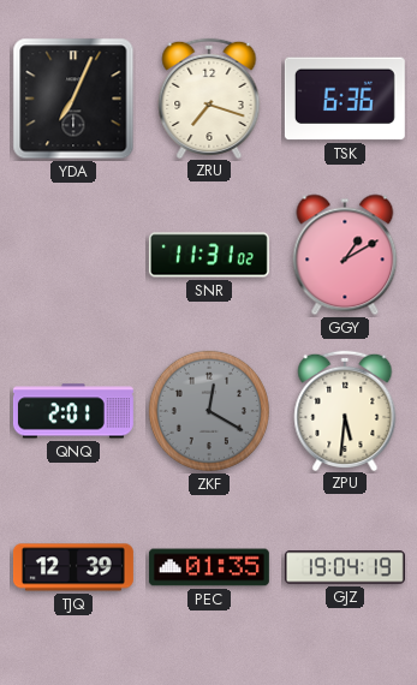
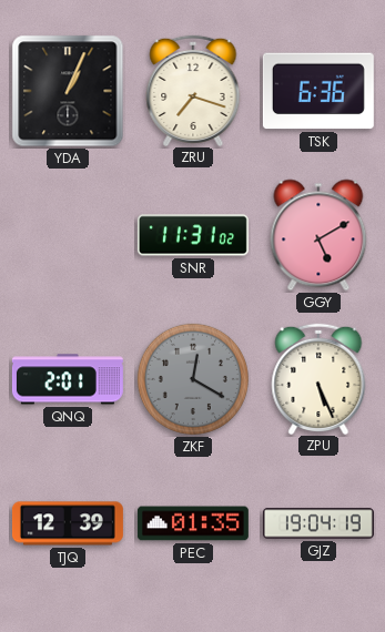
YDA: 7:04 -> 1:04
GGY: 1:10 -> 5:10
ZPU: 5:31 -> 5:26
